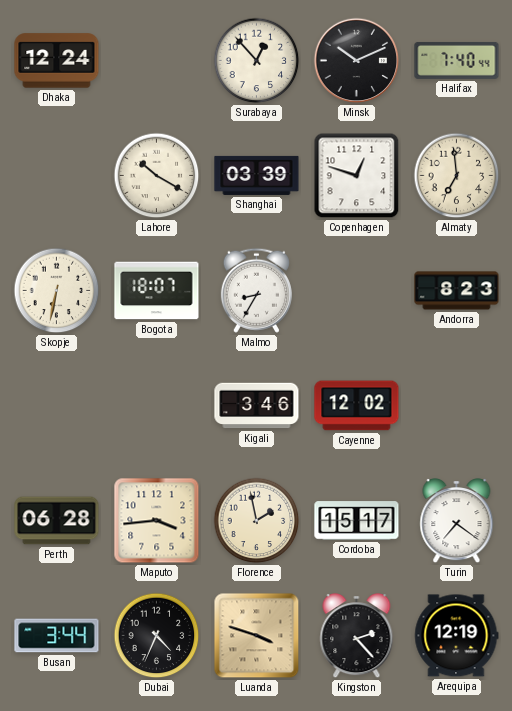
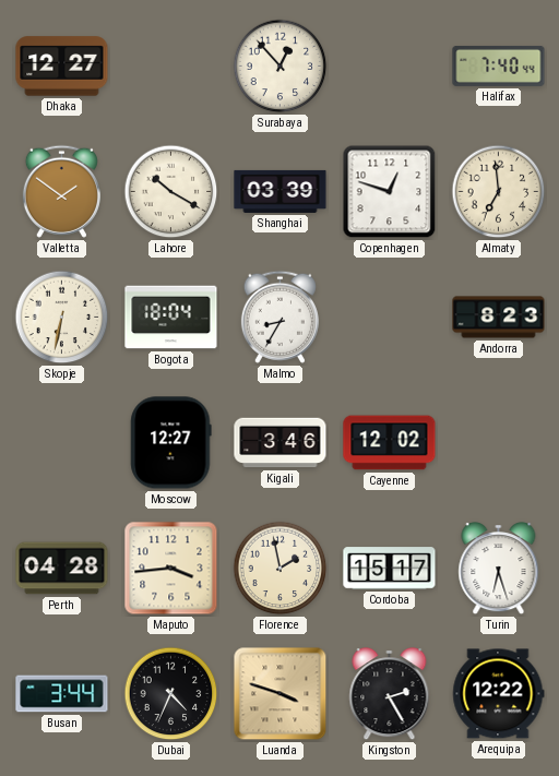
Dhaka: 12:24 -> 12:27
Minsk: 10:11 -> none
Valletta: none -> 1:51
Bogota: 18:07 -> 18:04
Moscow: none -> 12:27
Perth: 06:28 -> 04:28
Turin: 7:21 -> 6:27
Kingston: 2:23 -> 2:25
Arequipa: 12:19 -> 12:22
